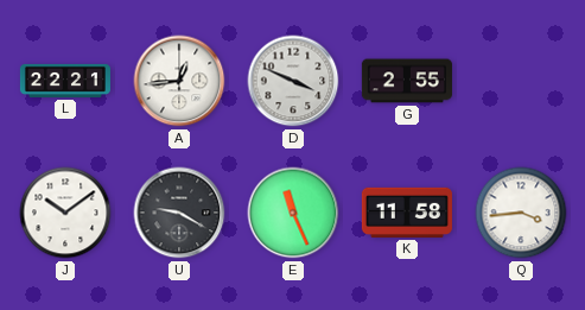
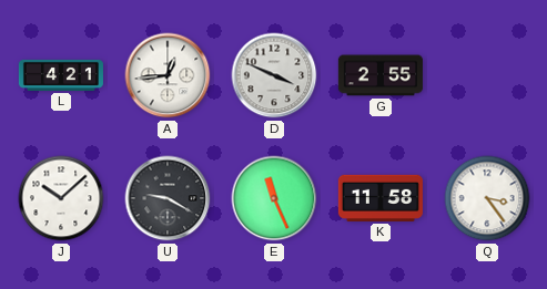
L: 22:21 -> 4:21
J: 10:09 -> 10:08
Q: 3:44 -> 3:24
